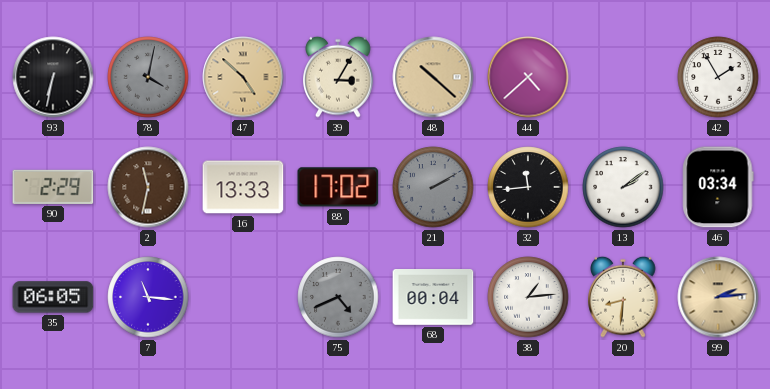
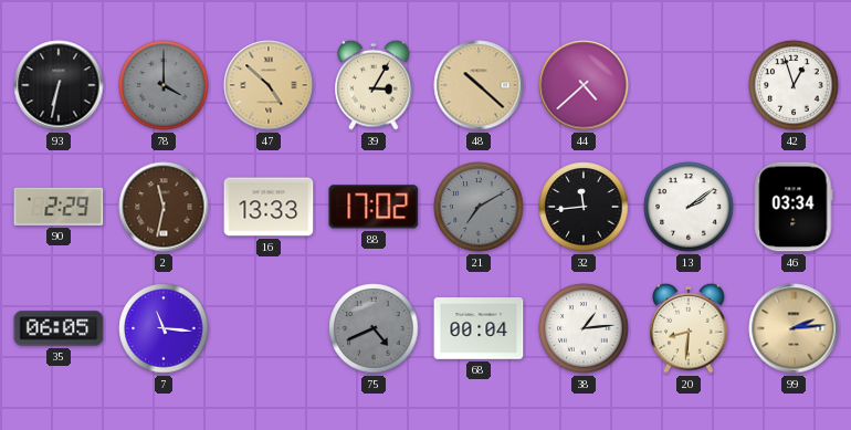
78: 4:02 -> 4:00
42: 1:55 -> 12:57
21: 2:10 -> 7:10
